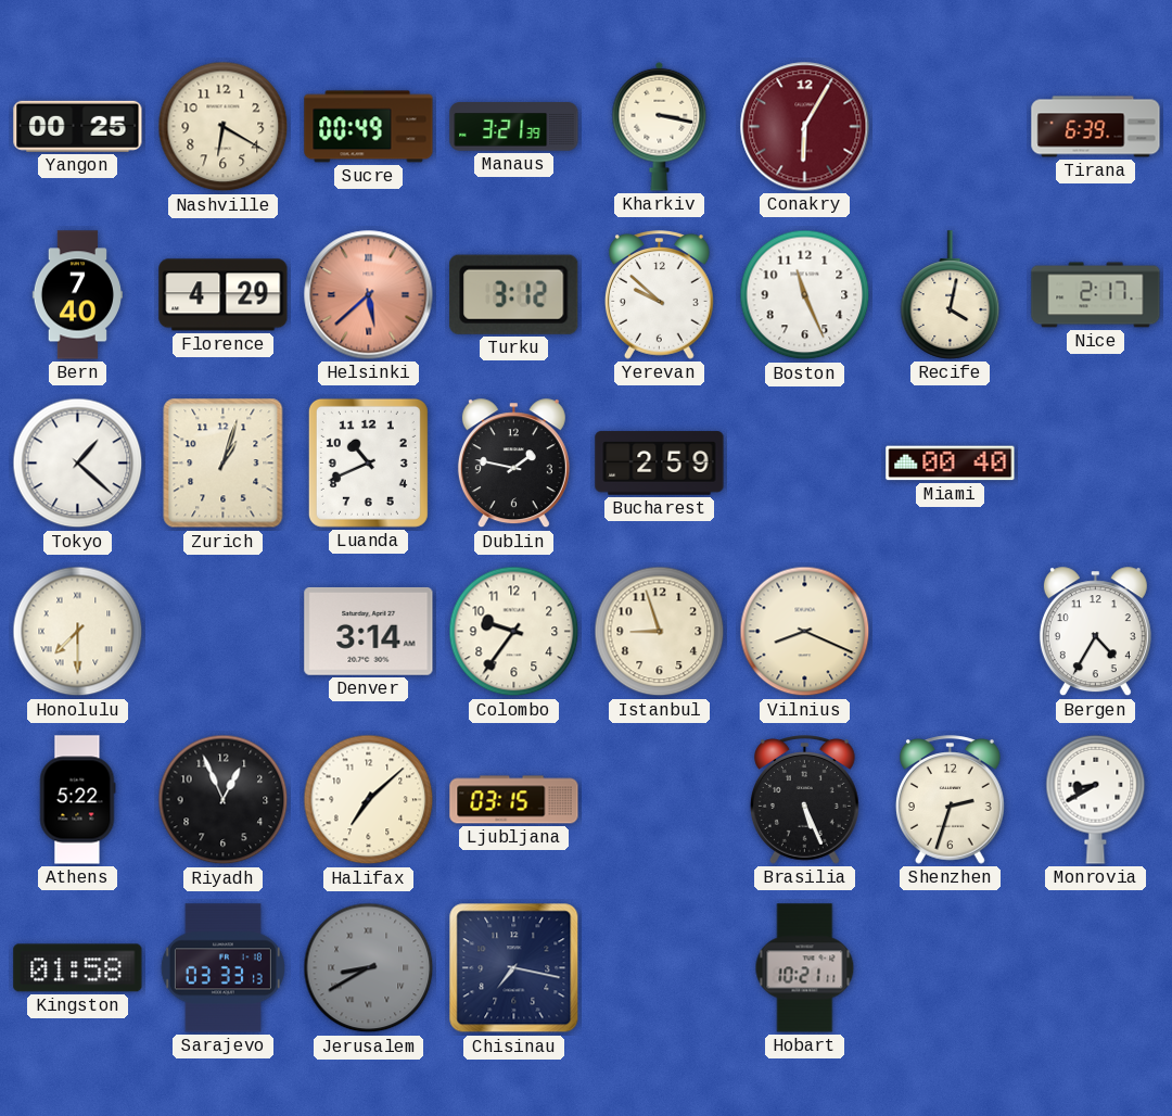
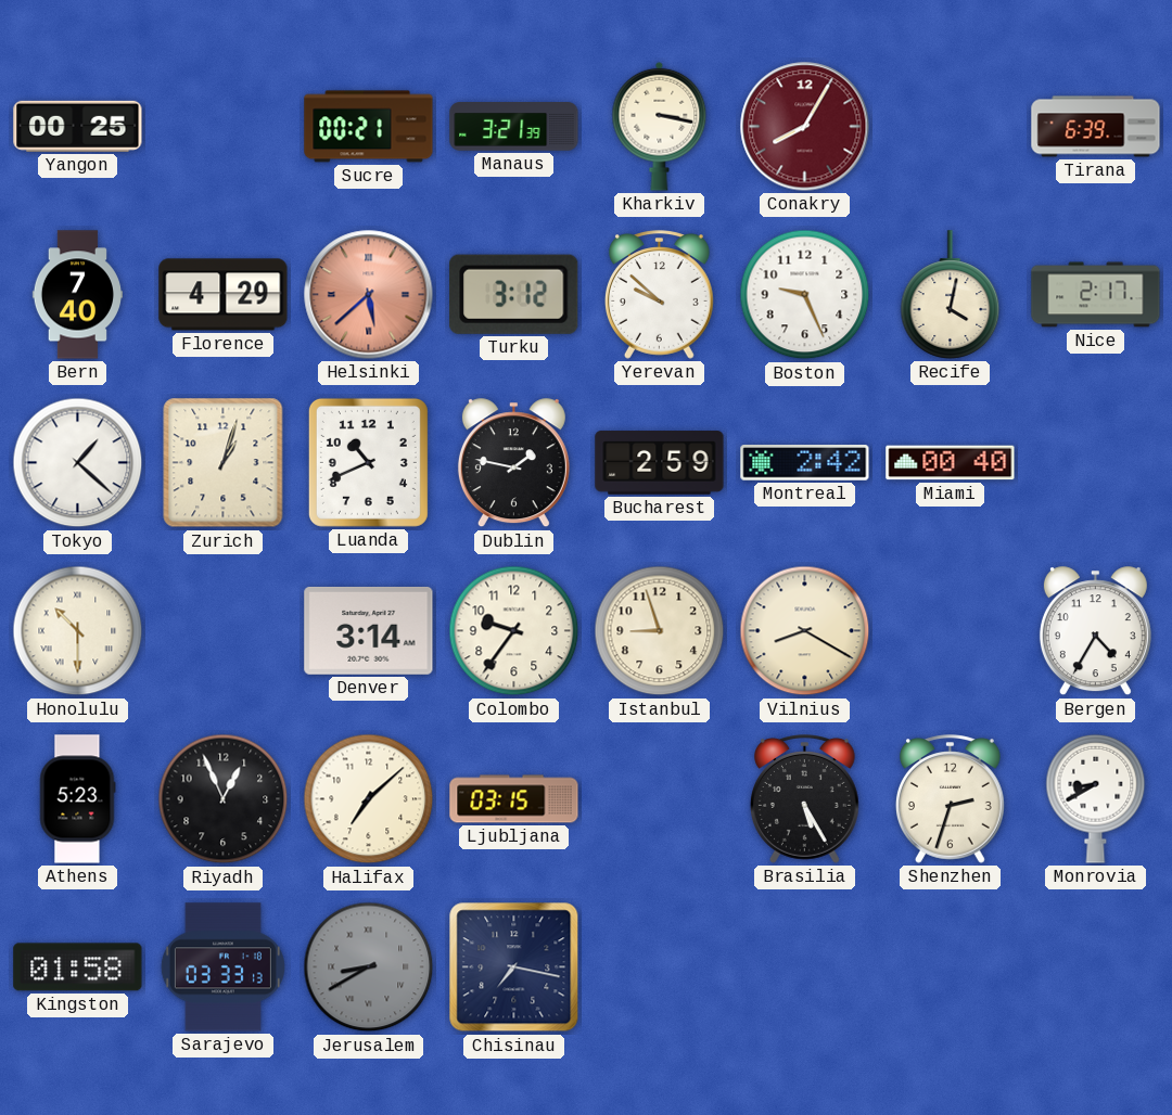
Nashville: 6:20 -> none
Sucre: 00:49 -> 00:21
Conakry: 6:05 -> 8:05
Boston: 11:26 -> 9:26
Montreal: none -> 2:42
Honolulu: 7:30 -> 10:30
Vilnius: 8:19 -> 8:20
Athens: 5:22 -> 5:23
Brasilia: 5:26 -> 5:25
Hobart: 10:21 -> none
